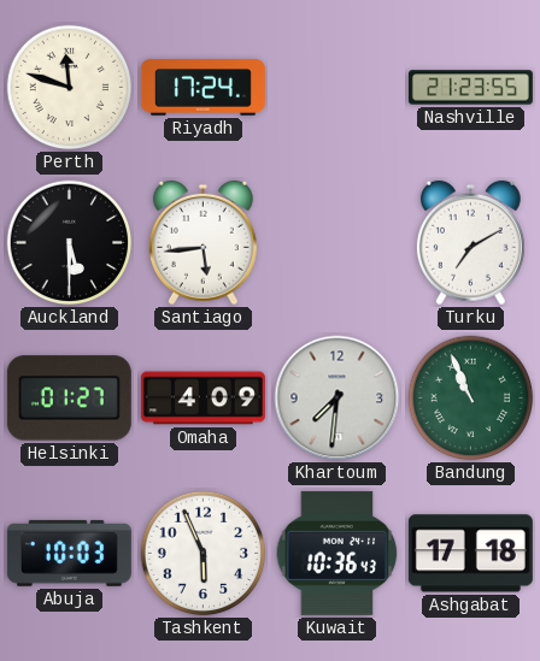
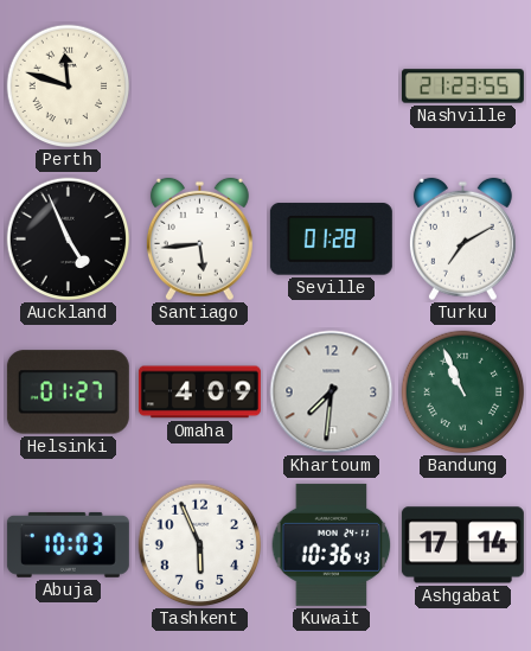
Riyadh: 17:24 -> none
Auckland: 5:30 -> 4:56
Seville: none -> 01:28
Ashgabat: 17:18 -> 17:14
